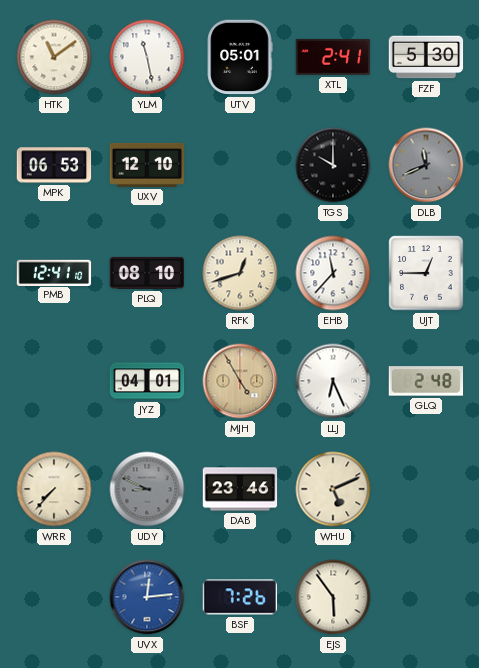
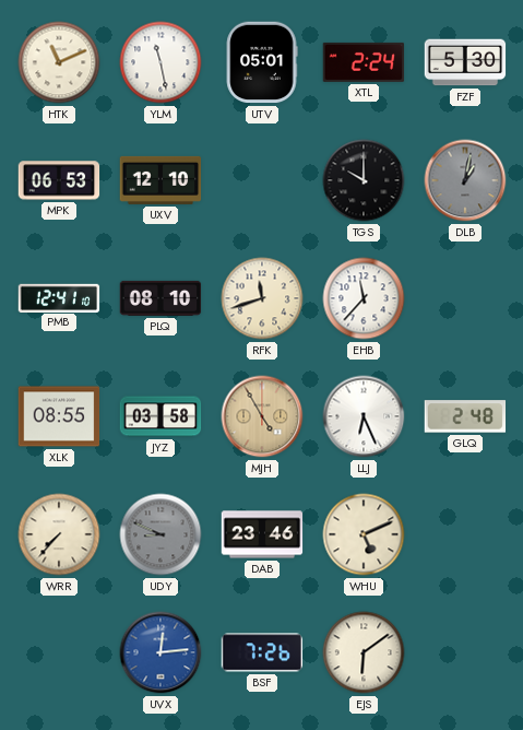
HTK: 11:09 -> 11:11
XTL: 2:41 -> 2:24
DLB: 11:41 -> 1:02
RFK: 12:42 -> 11:42
UJT: 12:45 -> none
XLK: none -> 08:55
JYZ: 04:01 -> 03:58
EJS: 5:54 -> 6:09
